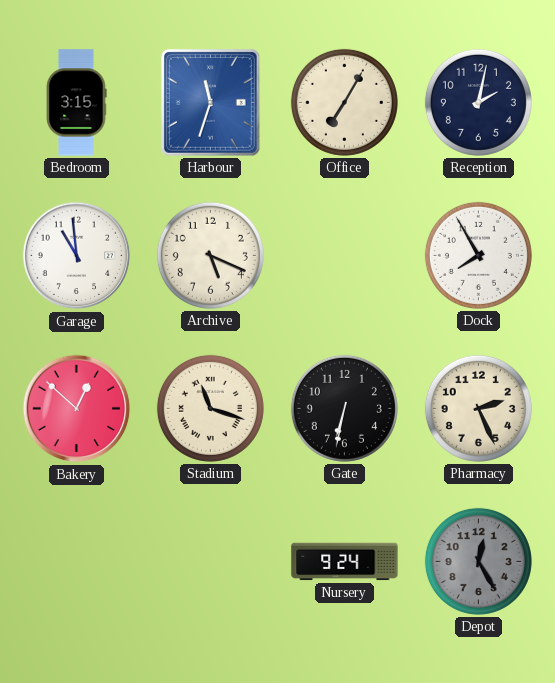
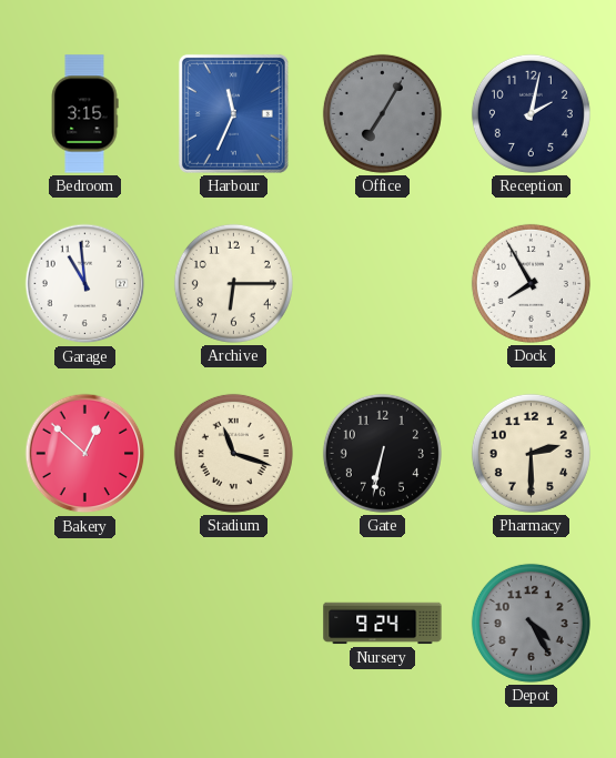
Harbour: 11:33 -> 11:34
Office dial: cream -> grey
Archive: 5:19 -> 6:15
Pharmacy: 2:26 -> 2:30
Depot: 12:25 -> 4:25
